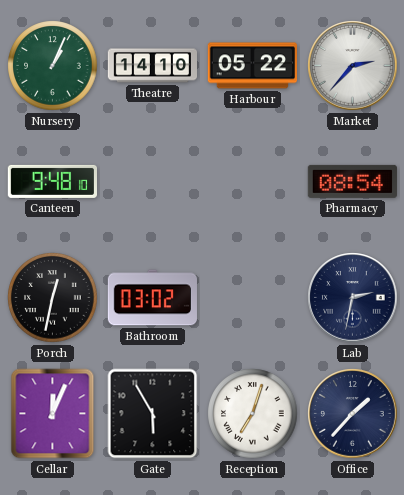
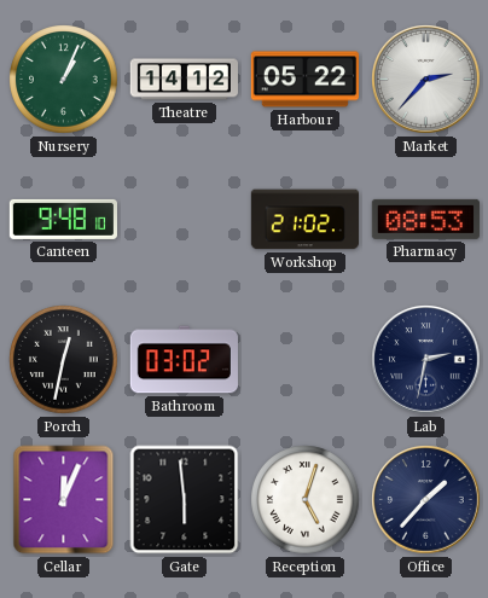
Theatre: 14:10 -> 14:12
Workshop: none -> 21:02
Pharmacy: 08:54 -> 08:53
Gate: 5:55 -> 5:59
Reception: 7:03 -> 5:03
